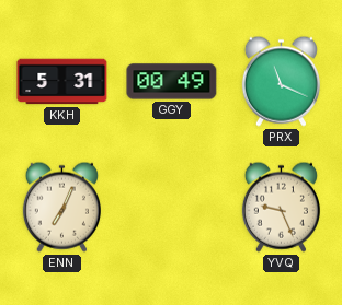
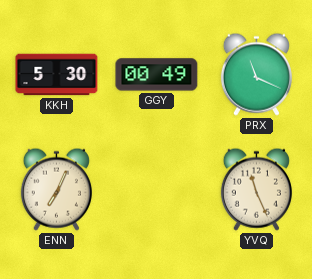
KKH: 5:31 -> 5:30
YVQ: 9:26 -> 11:26
